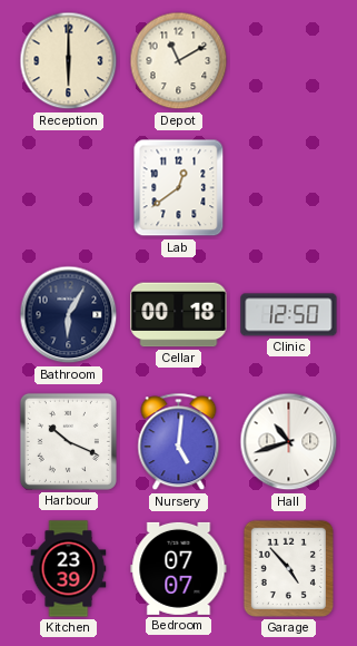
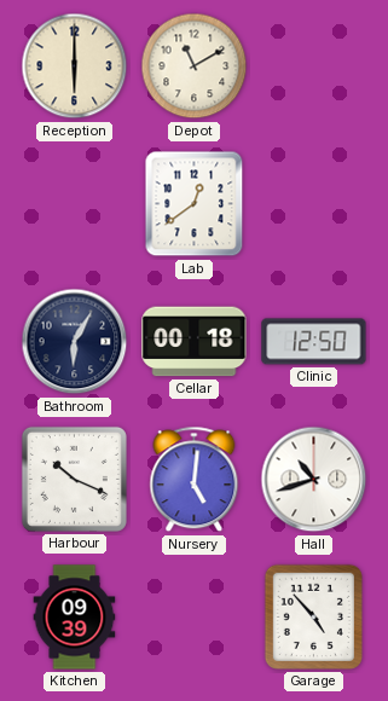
Kitchen: 23:39 -> 09:39
Bedroom: 07:07 -> none
